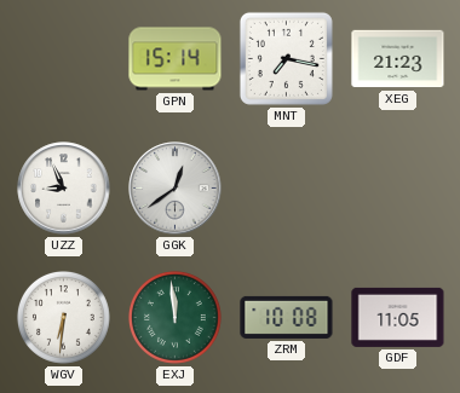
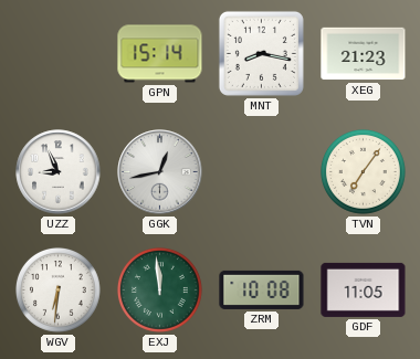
MNT: 7:17 -> 8:17
GGK: 12:39 -> 12:43
TVN: none -> 7:06
